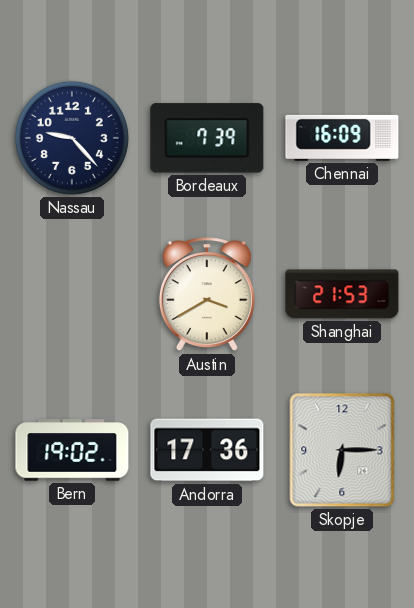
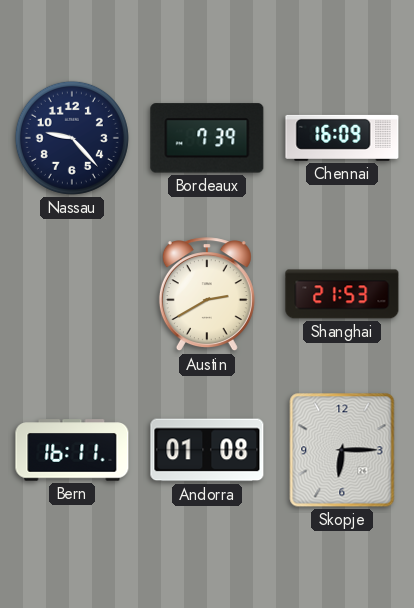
Austin: 3:40 -> 2:40
Bern: 19:02 -> 16:11
Andorra: 17:36 -> 01:08
